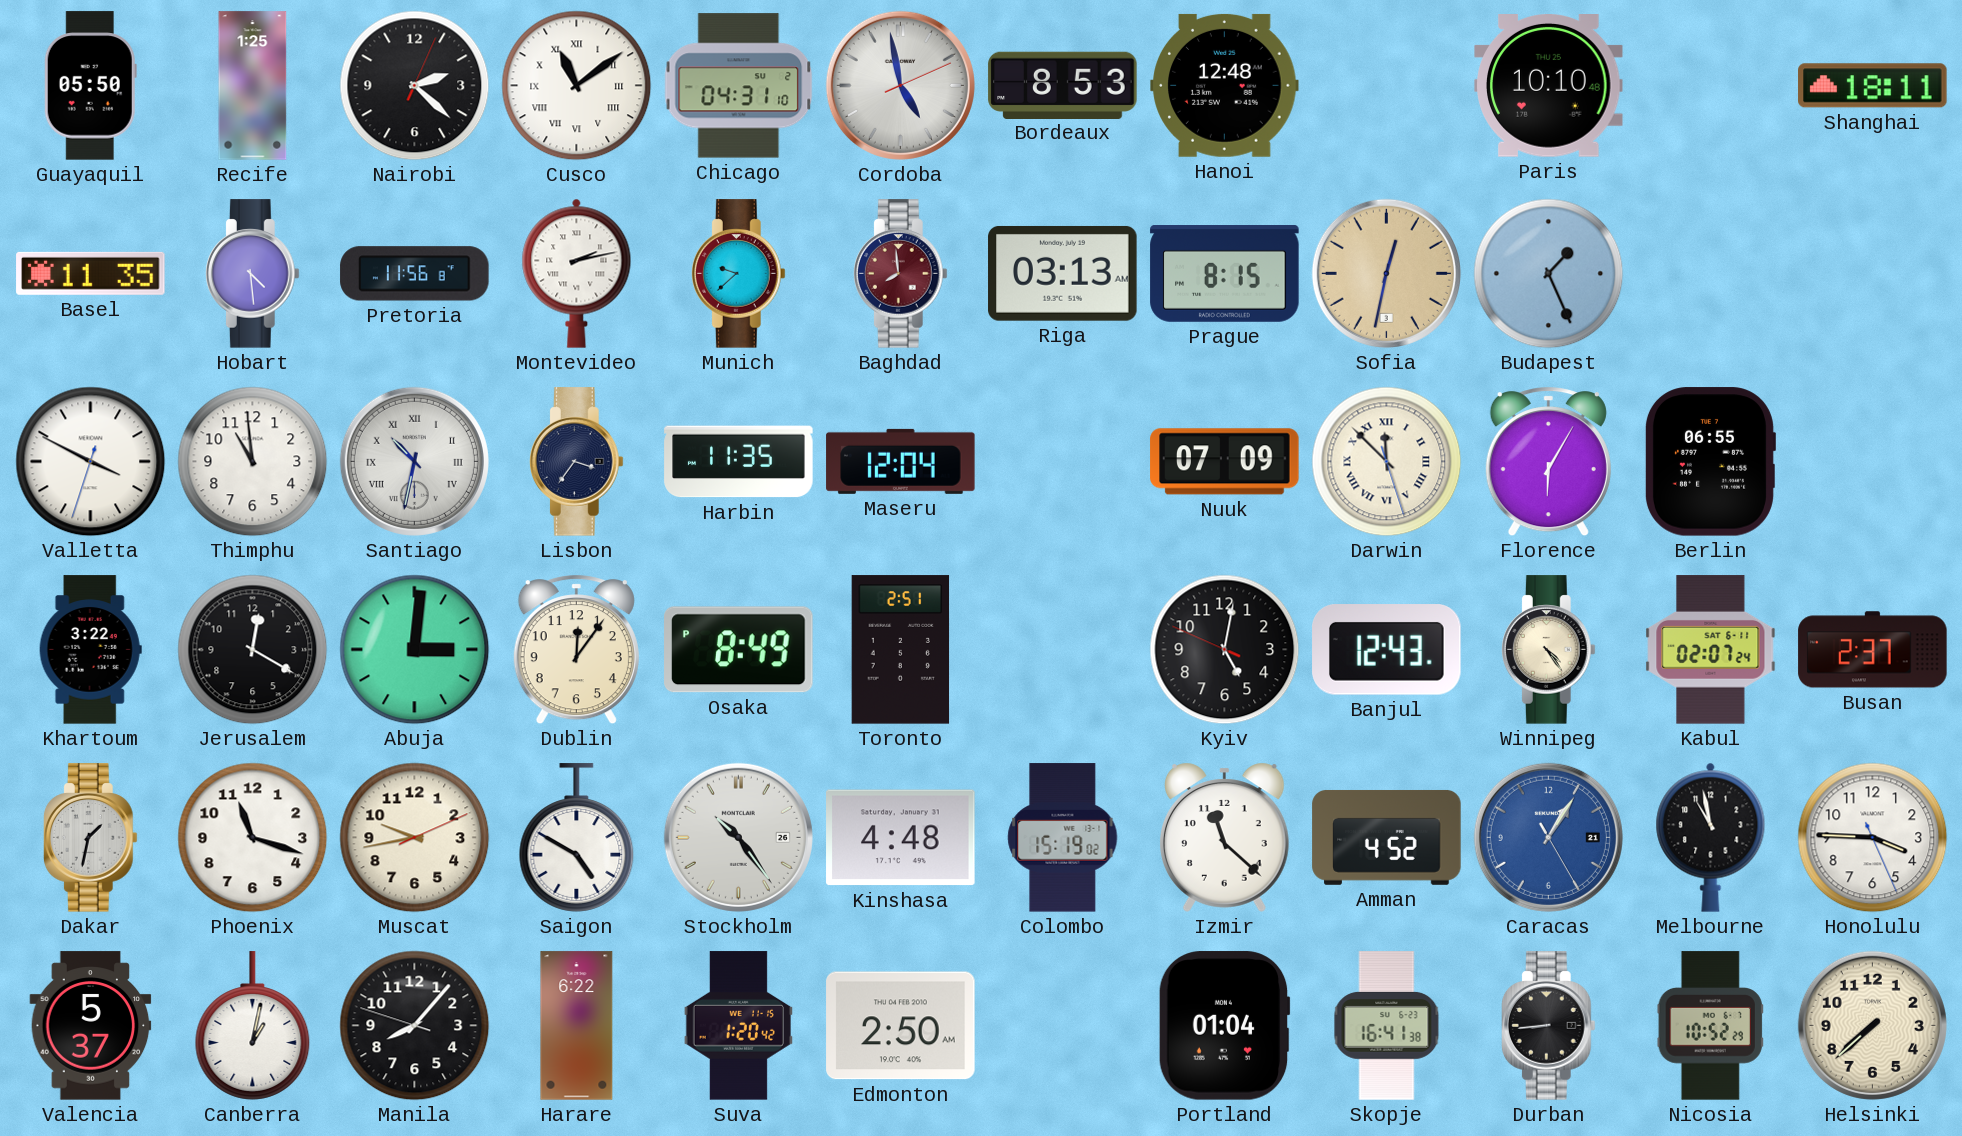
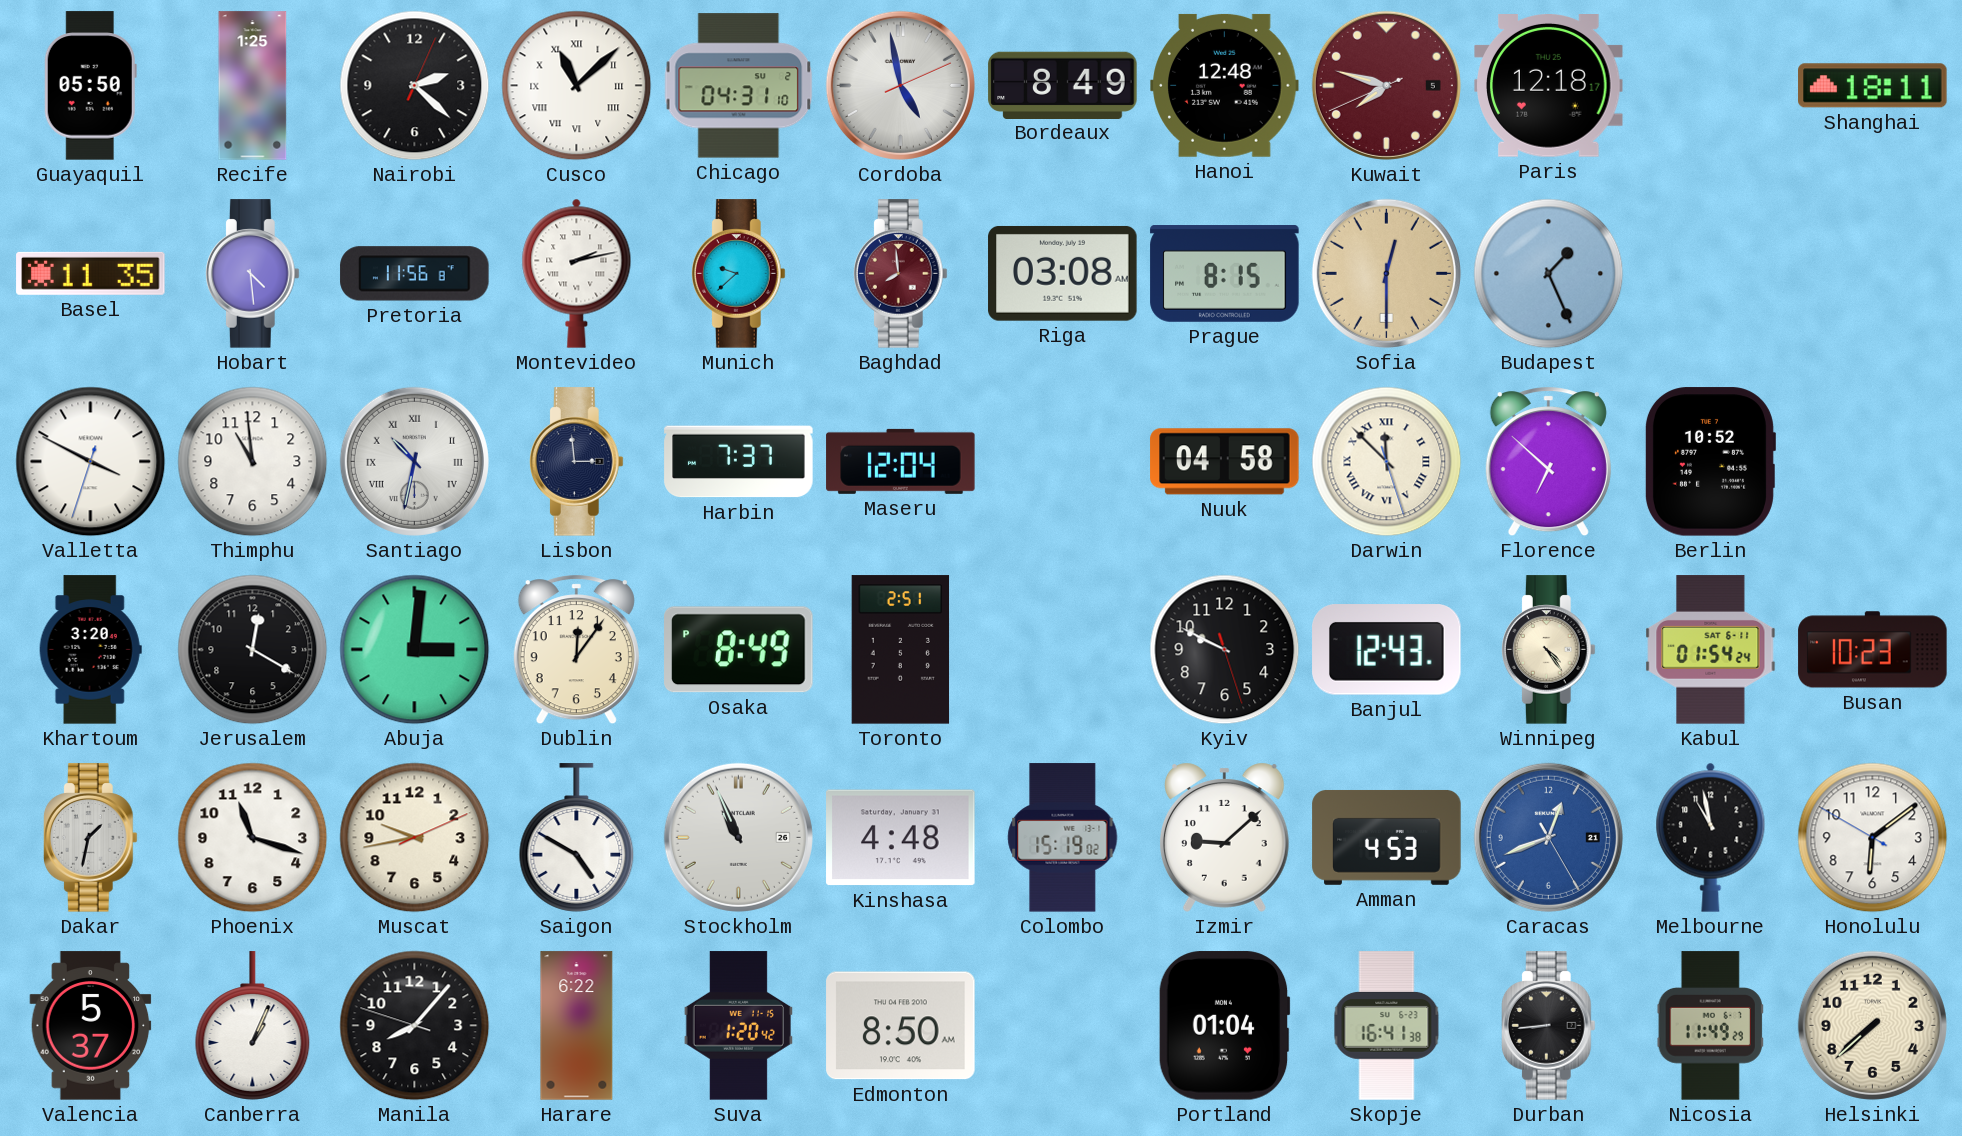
Cusco: 11:09 -> 11:08
Bordeaux: 8:53 -> 8:49
Kuwait: none -> 7:47
Paris: 10:10 -> 12:18
Riga: 03:13 -> 03:08
Sofia: 12:32 -> 12:30
Lisbon: 3:36 -> 2:59
Harbin: 11:35 -> 7:37
Nuuk: 07:09 -> 04:58
Florence: 6:05 -> 6:52
Berlin: 06:55 -> 10:52
Khartoum: 3:22 -> 3:20
Kyiv: 5:01 -> 9:49
Kabul: 02:07 -> 01:54
Busan: 2:37 -> 10:23
Stockholm: 10:24 -> 10:56
Izmir: 11:22 -> 9:08
Amman: 4:52 -> 4:53
Caracas: 1:05 -> 12:41
Honolulu: 3:45 -> 6:08
Canberra: 1:02 -> 1:04
Edmonton: 2:50 -> 8:50
Nicosia: 10:52 -> 11:49
